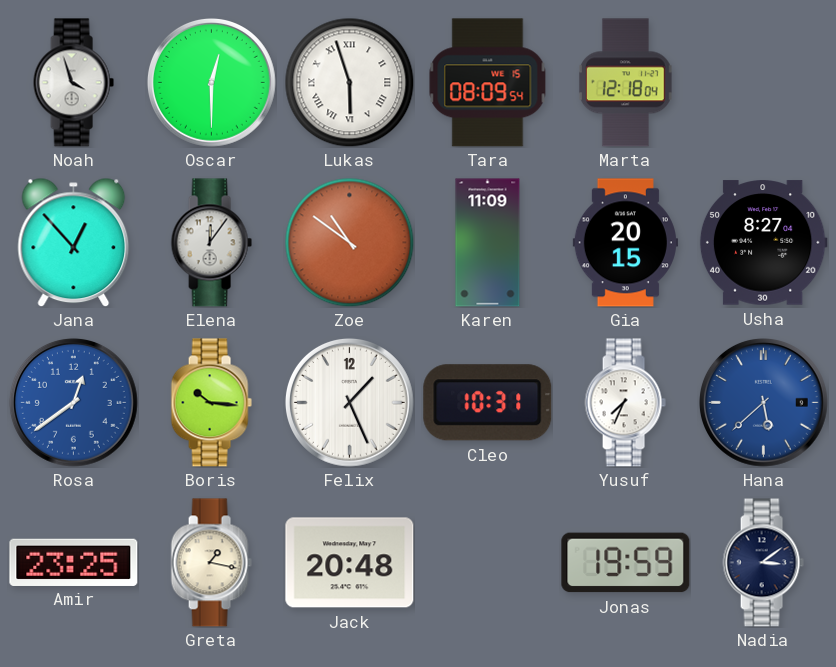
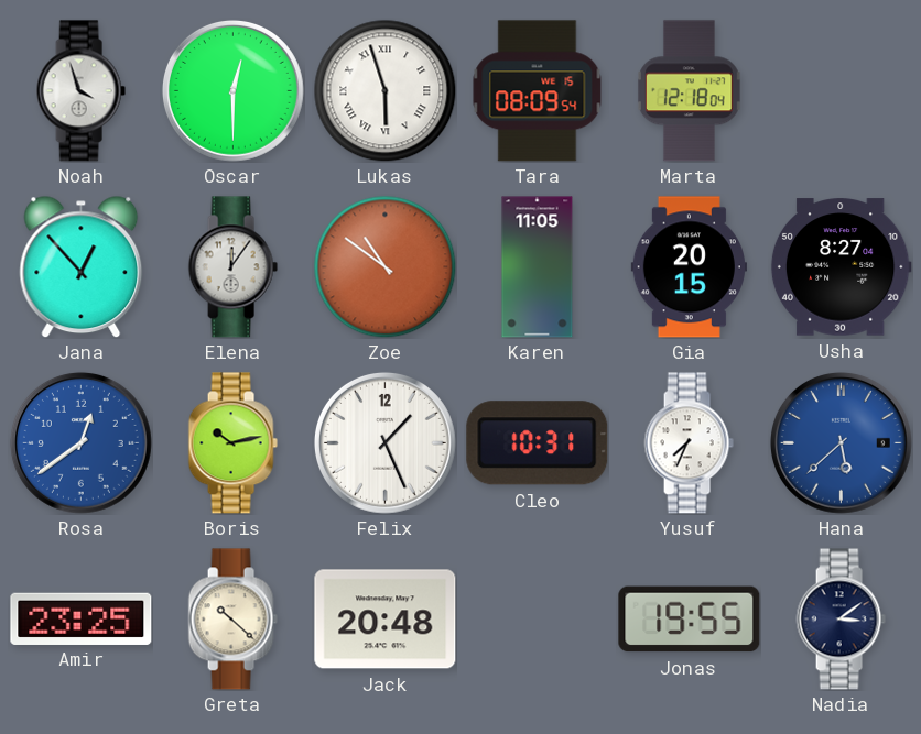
Karen: 11:09 -> 11:05
Boris: 10:16 -> 10:13
Greta: 1:17 -> 10:22
Jonas: 19:59 -> 19:55
